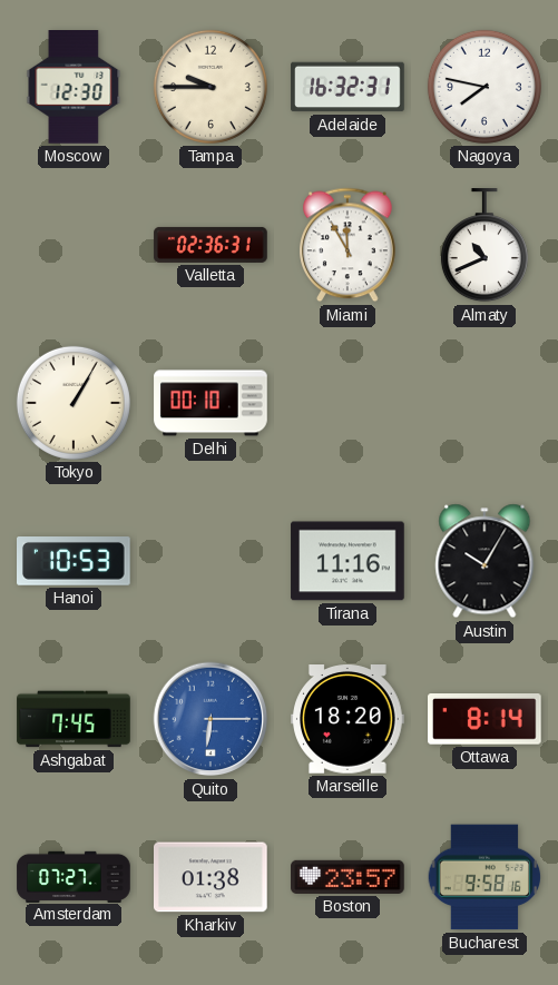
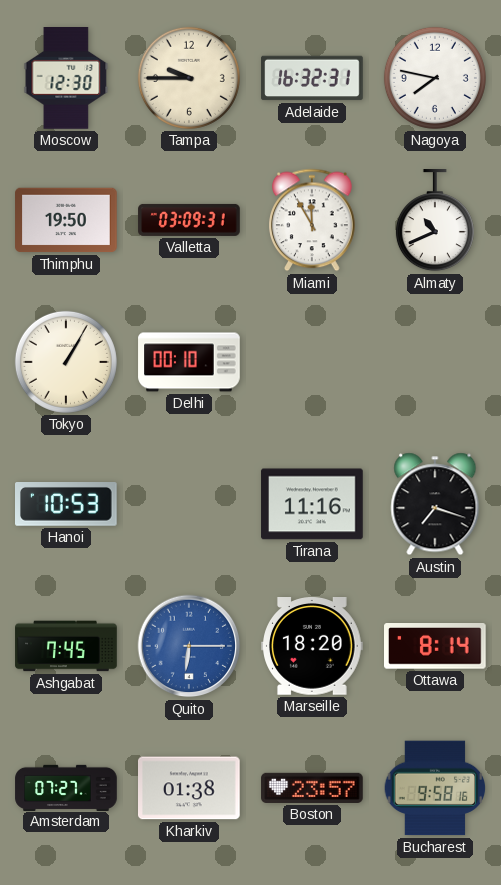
Thimphu: none -> 19:50
Valletta: 02:36 -> 03:09
Austin: 10:05 -> 7:18
